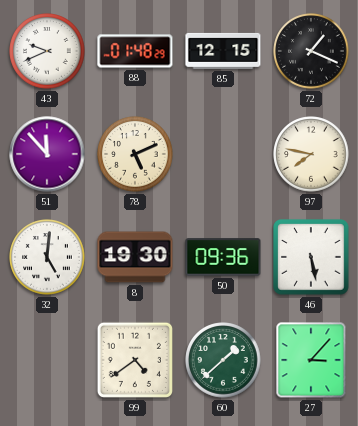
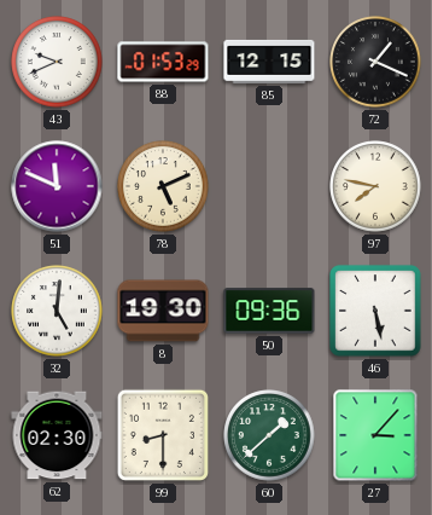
88: 01:48 -> 01:53
51: 11:53 -> 11:49
62: none -> 02:30
99: 4:39 -> 8:30
